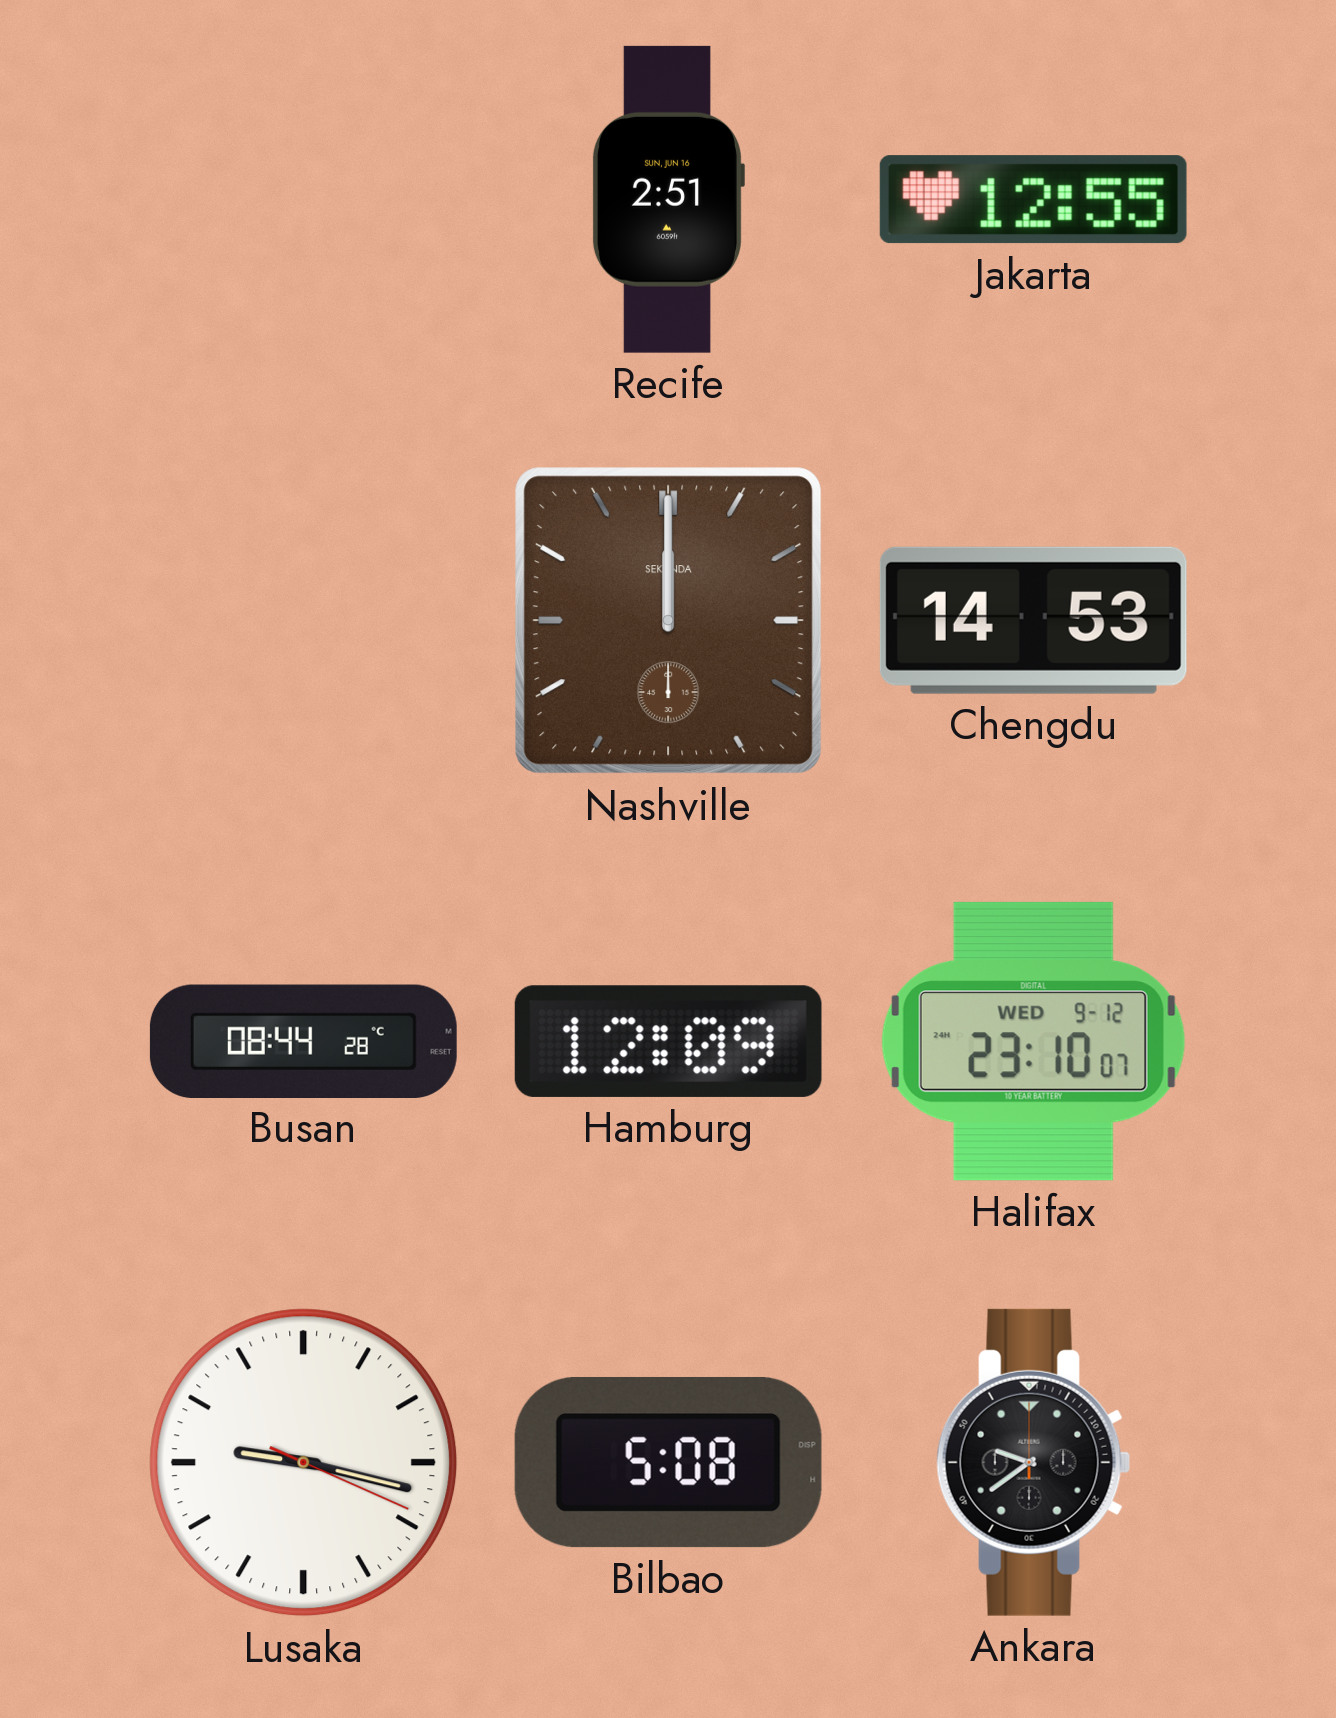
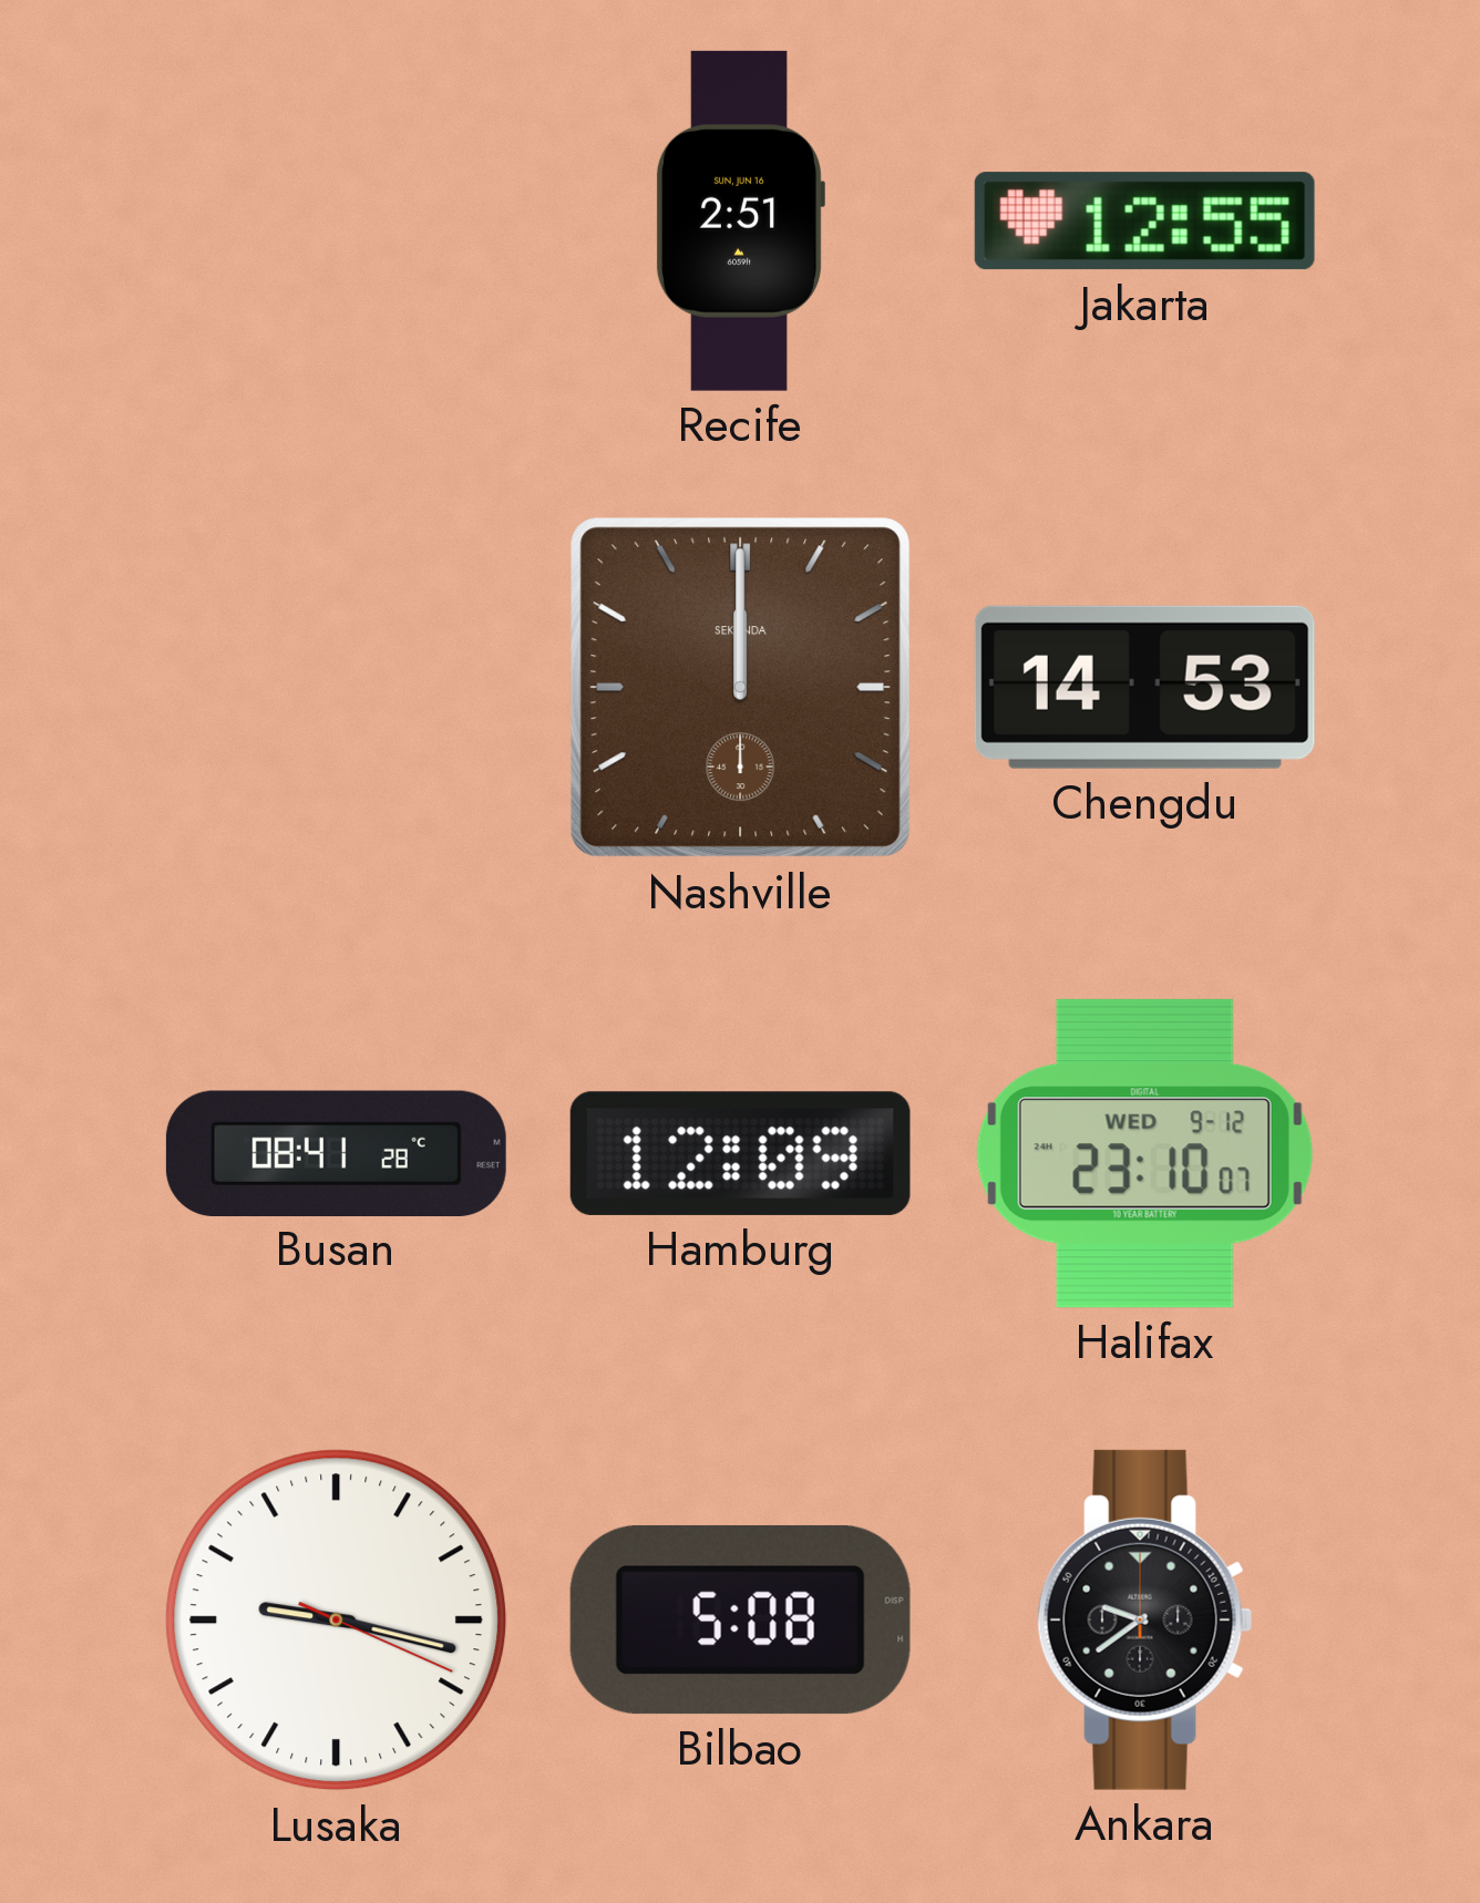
Busan: 08:44 -> 08:41
